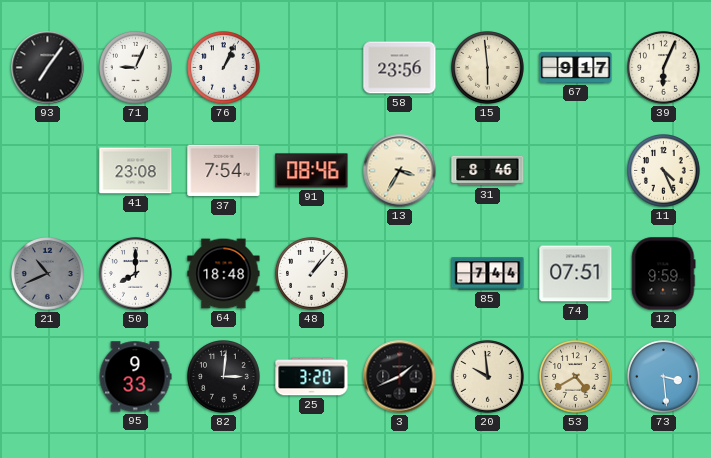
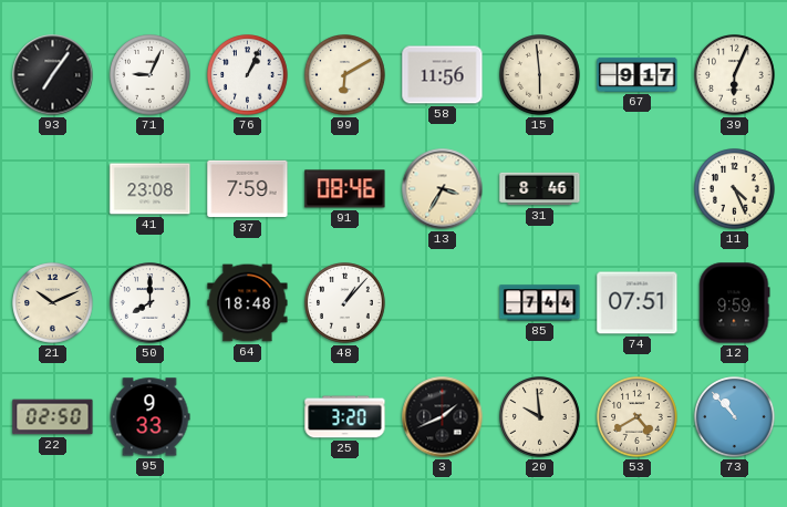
99: none -> 6:10
58: 23:56 -> 11:56
37: 7:54 -> 7:59
21: 10:41 -> 10:11
21 dial: grey -> cream
22: none -> 02:50
82: 3:01 -> none
73: 3:29 -> 10:53
